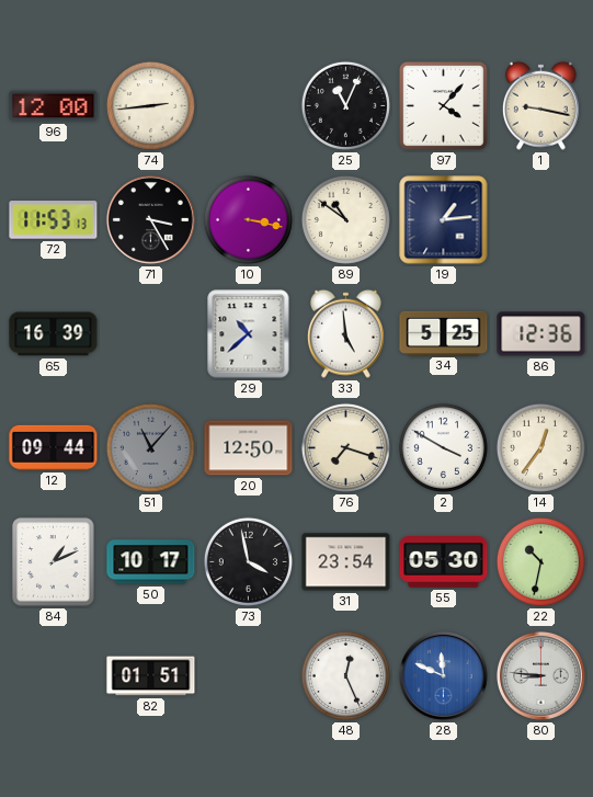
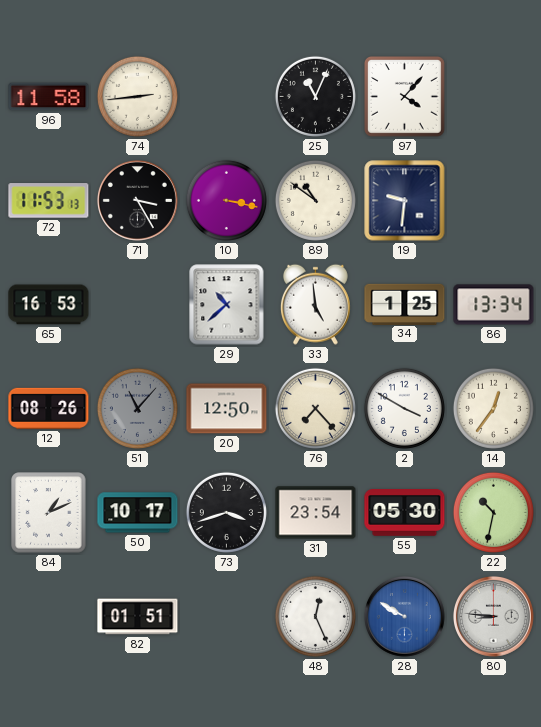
96: 12:00 -> 11:58
1: 9:17 -> none
19: 1:14 -> 9:31
65: 16:39 -> 16:53
34: 5:25 -> 1:25
86: 12:36 -> 13:34
12: 09:44 -> 08:26
76: 7:18 -> 7:23
73: 3:58 -> 3:42
28: 11:49 -> 9:50
